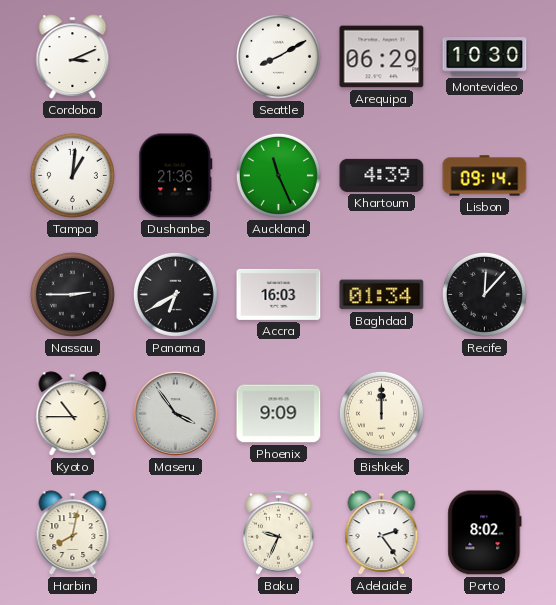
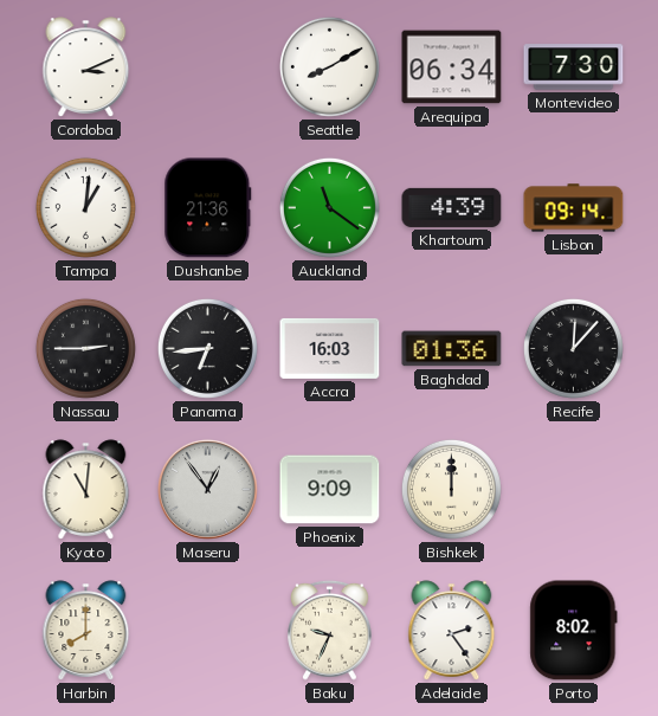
Arequipa: 06:29 -> 06:34
Montevideo: 10:30 -> 7:30
Auckland: 11:26 -> 11:21
Panama: 6:40 -> 6:44
Baghdad: 01:34 -> 01:36
Kyoto: 10:45 -> 11:01
Maseru: 3:54 -> 12:54
Harbin: 8:02 -> 8:00
